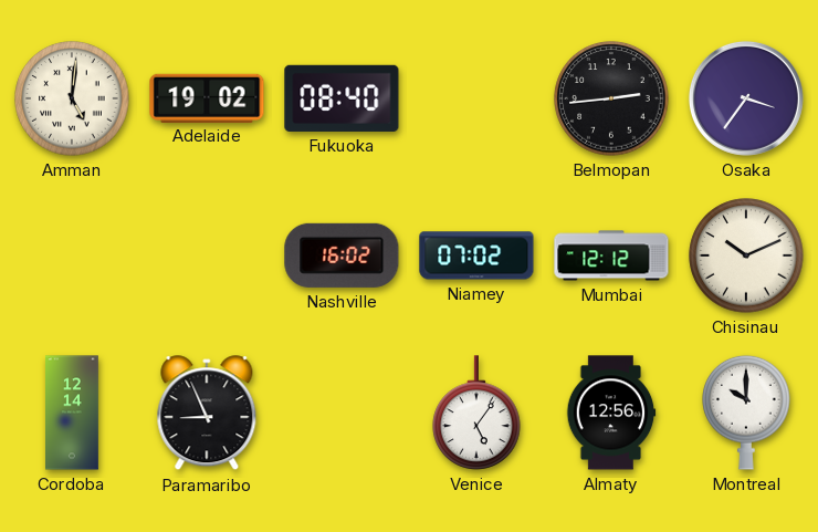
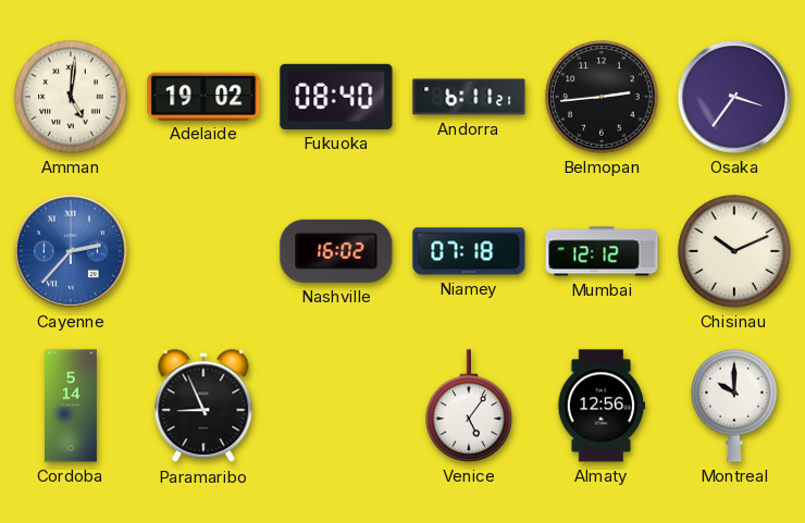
Andorra: none -> 6:11
Cayenne: none -> 2:37
Niamey: 07:02 -> 07:18
Cordoba: 12:14 -> 5:14
